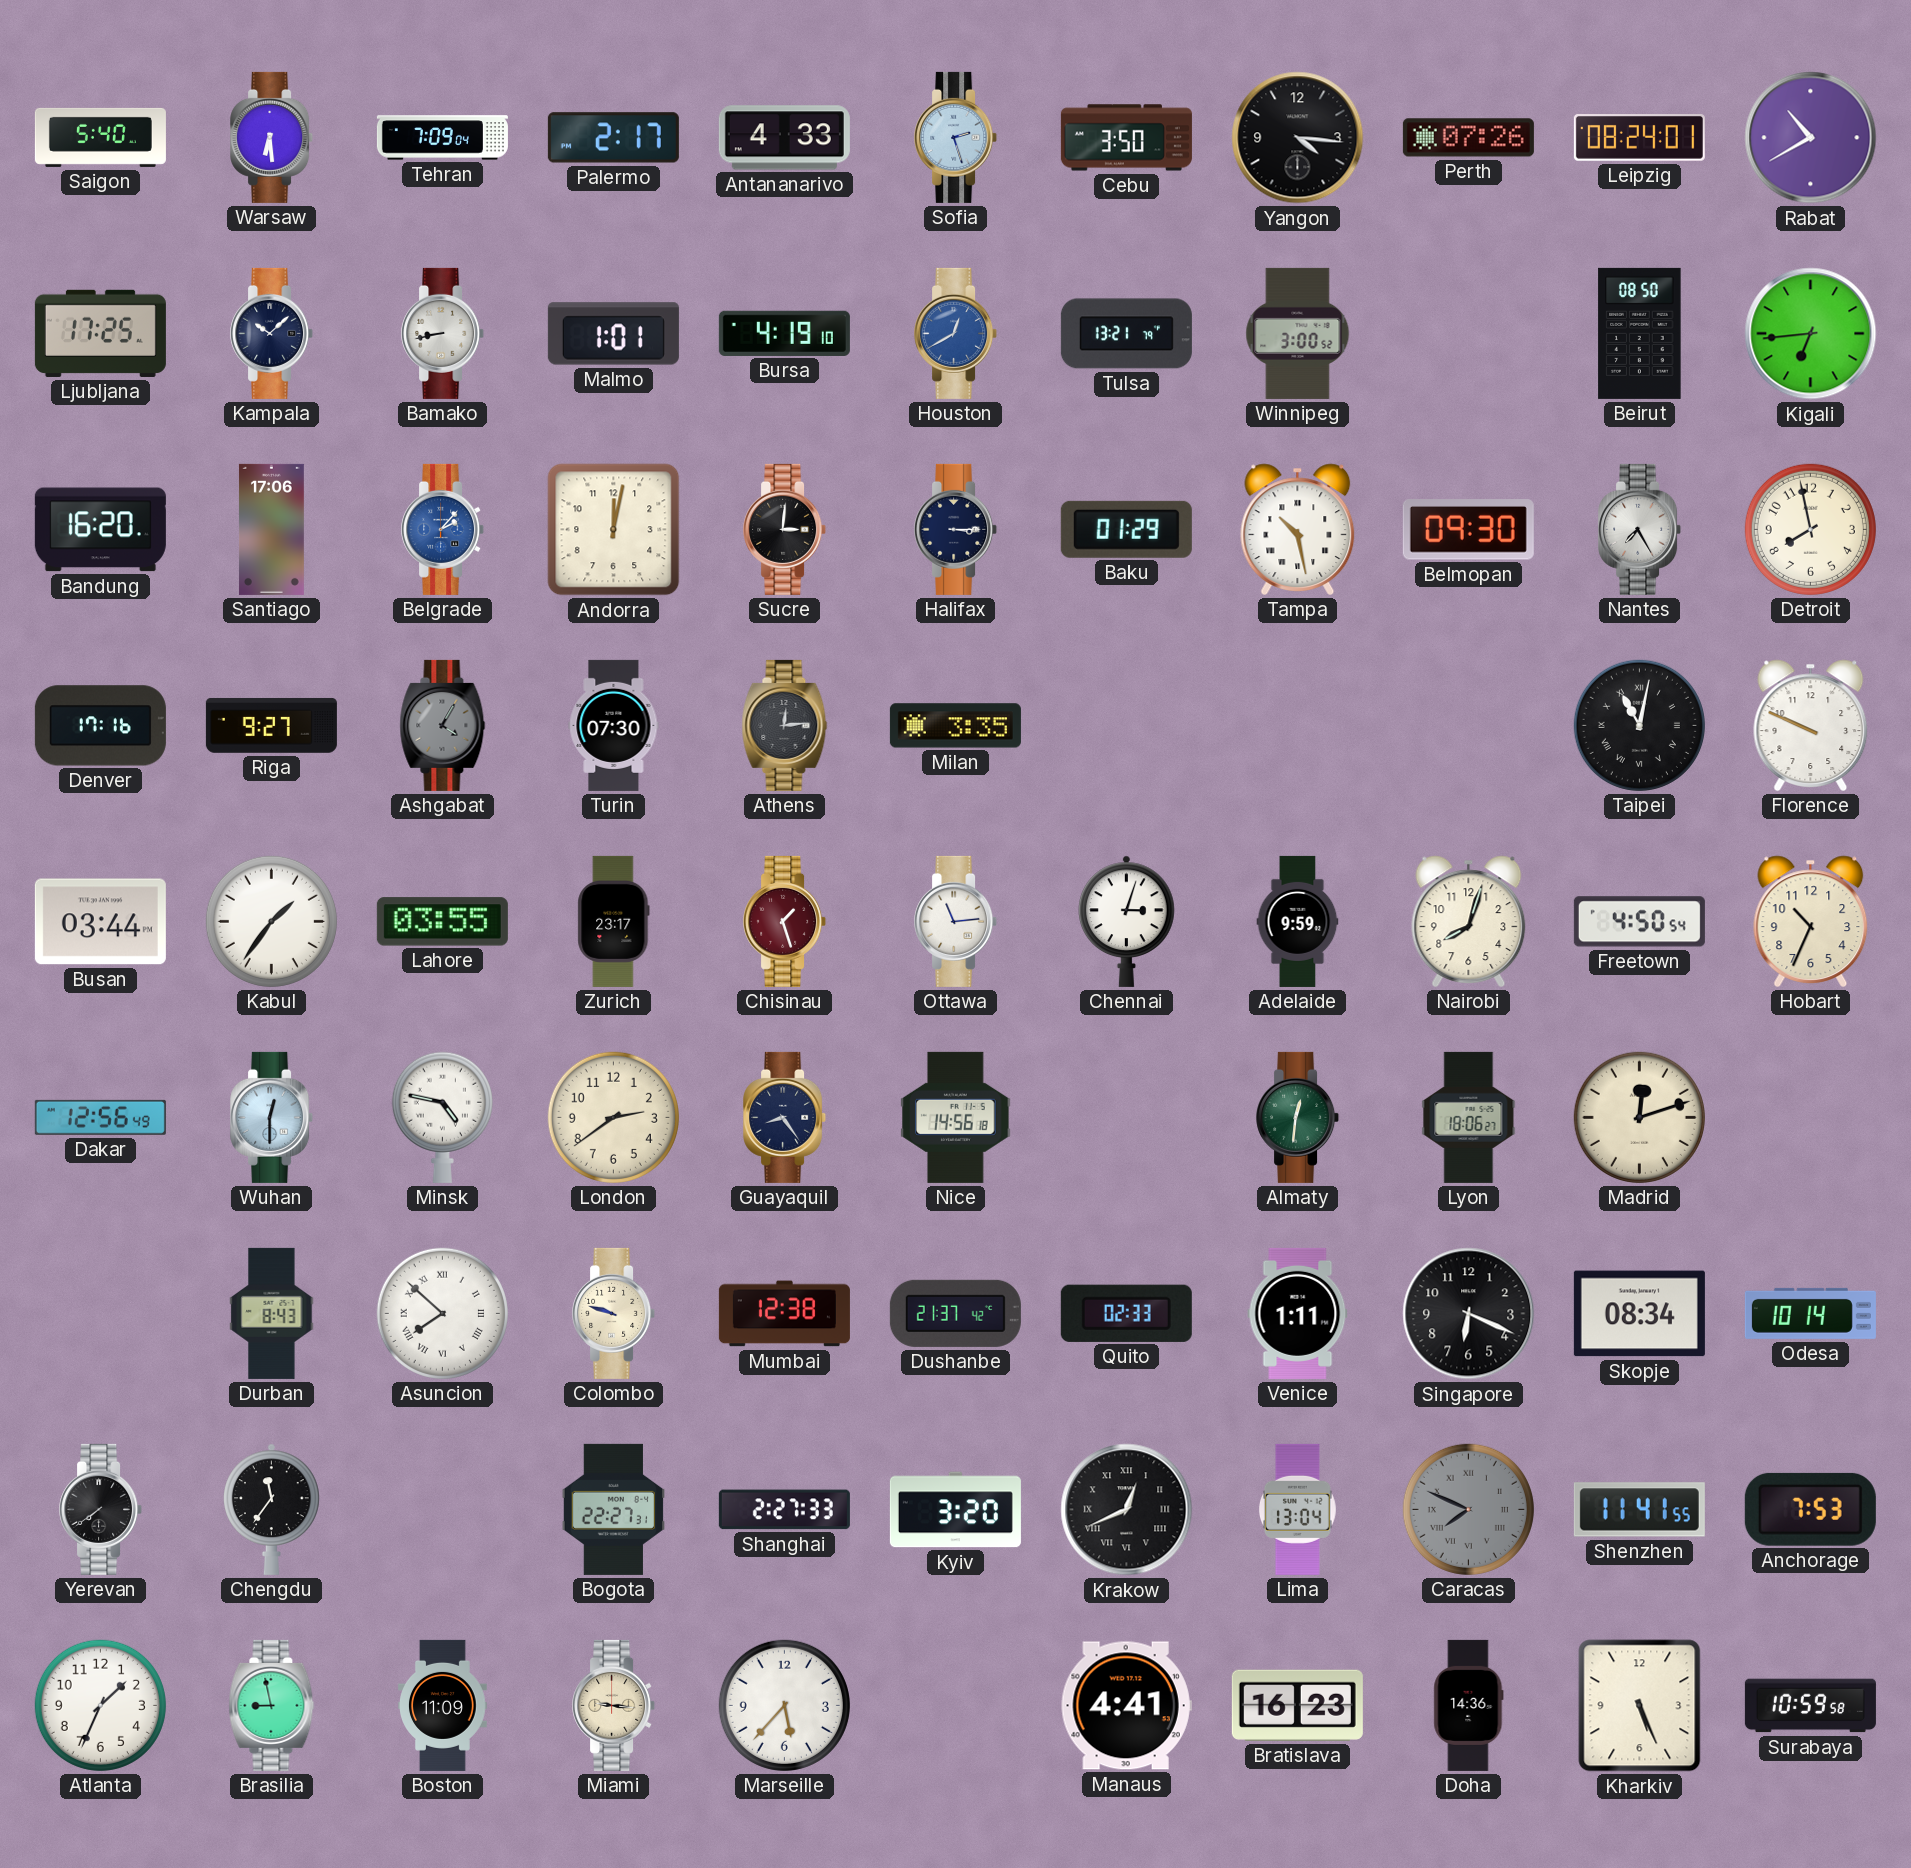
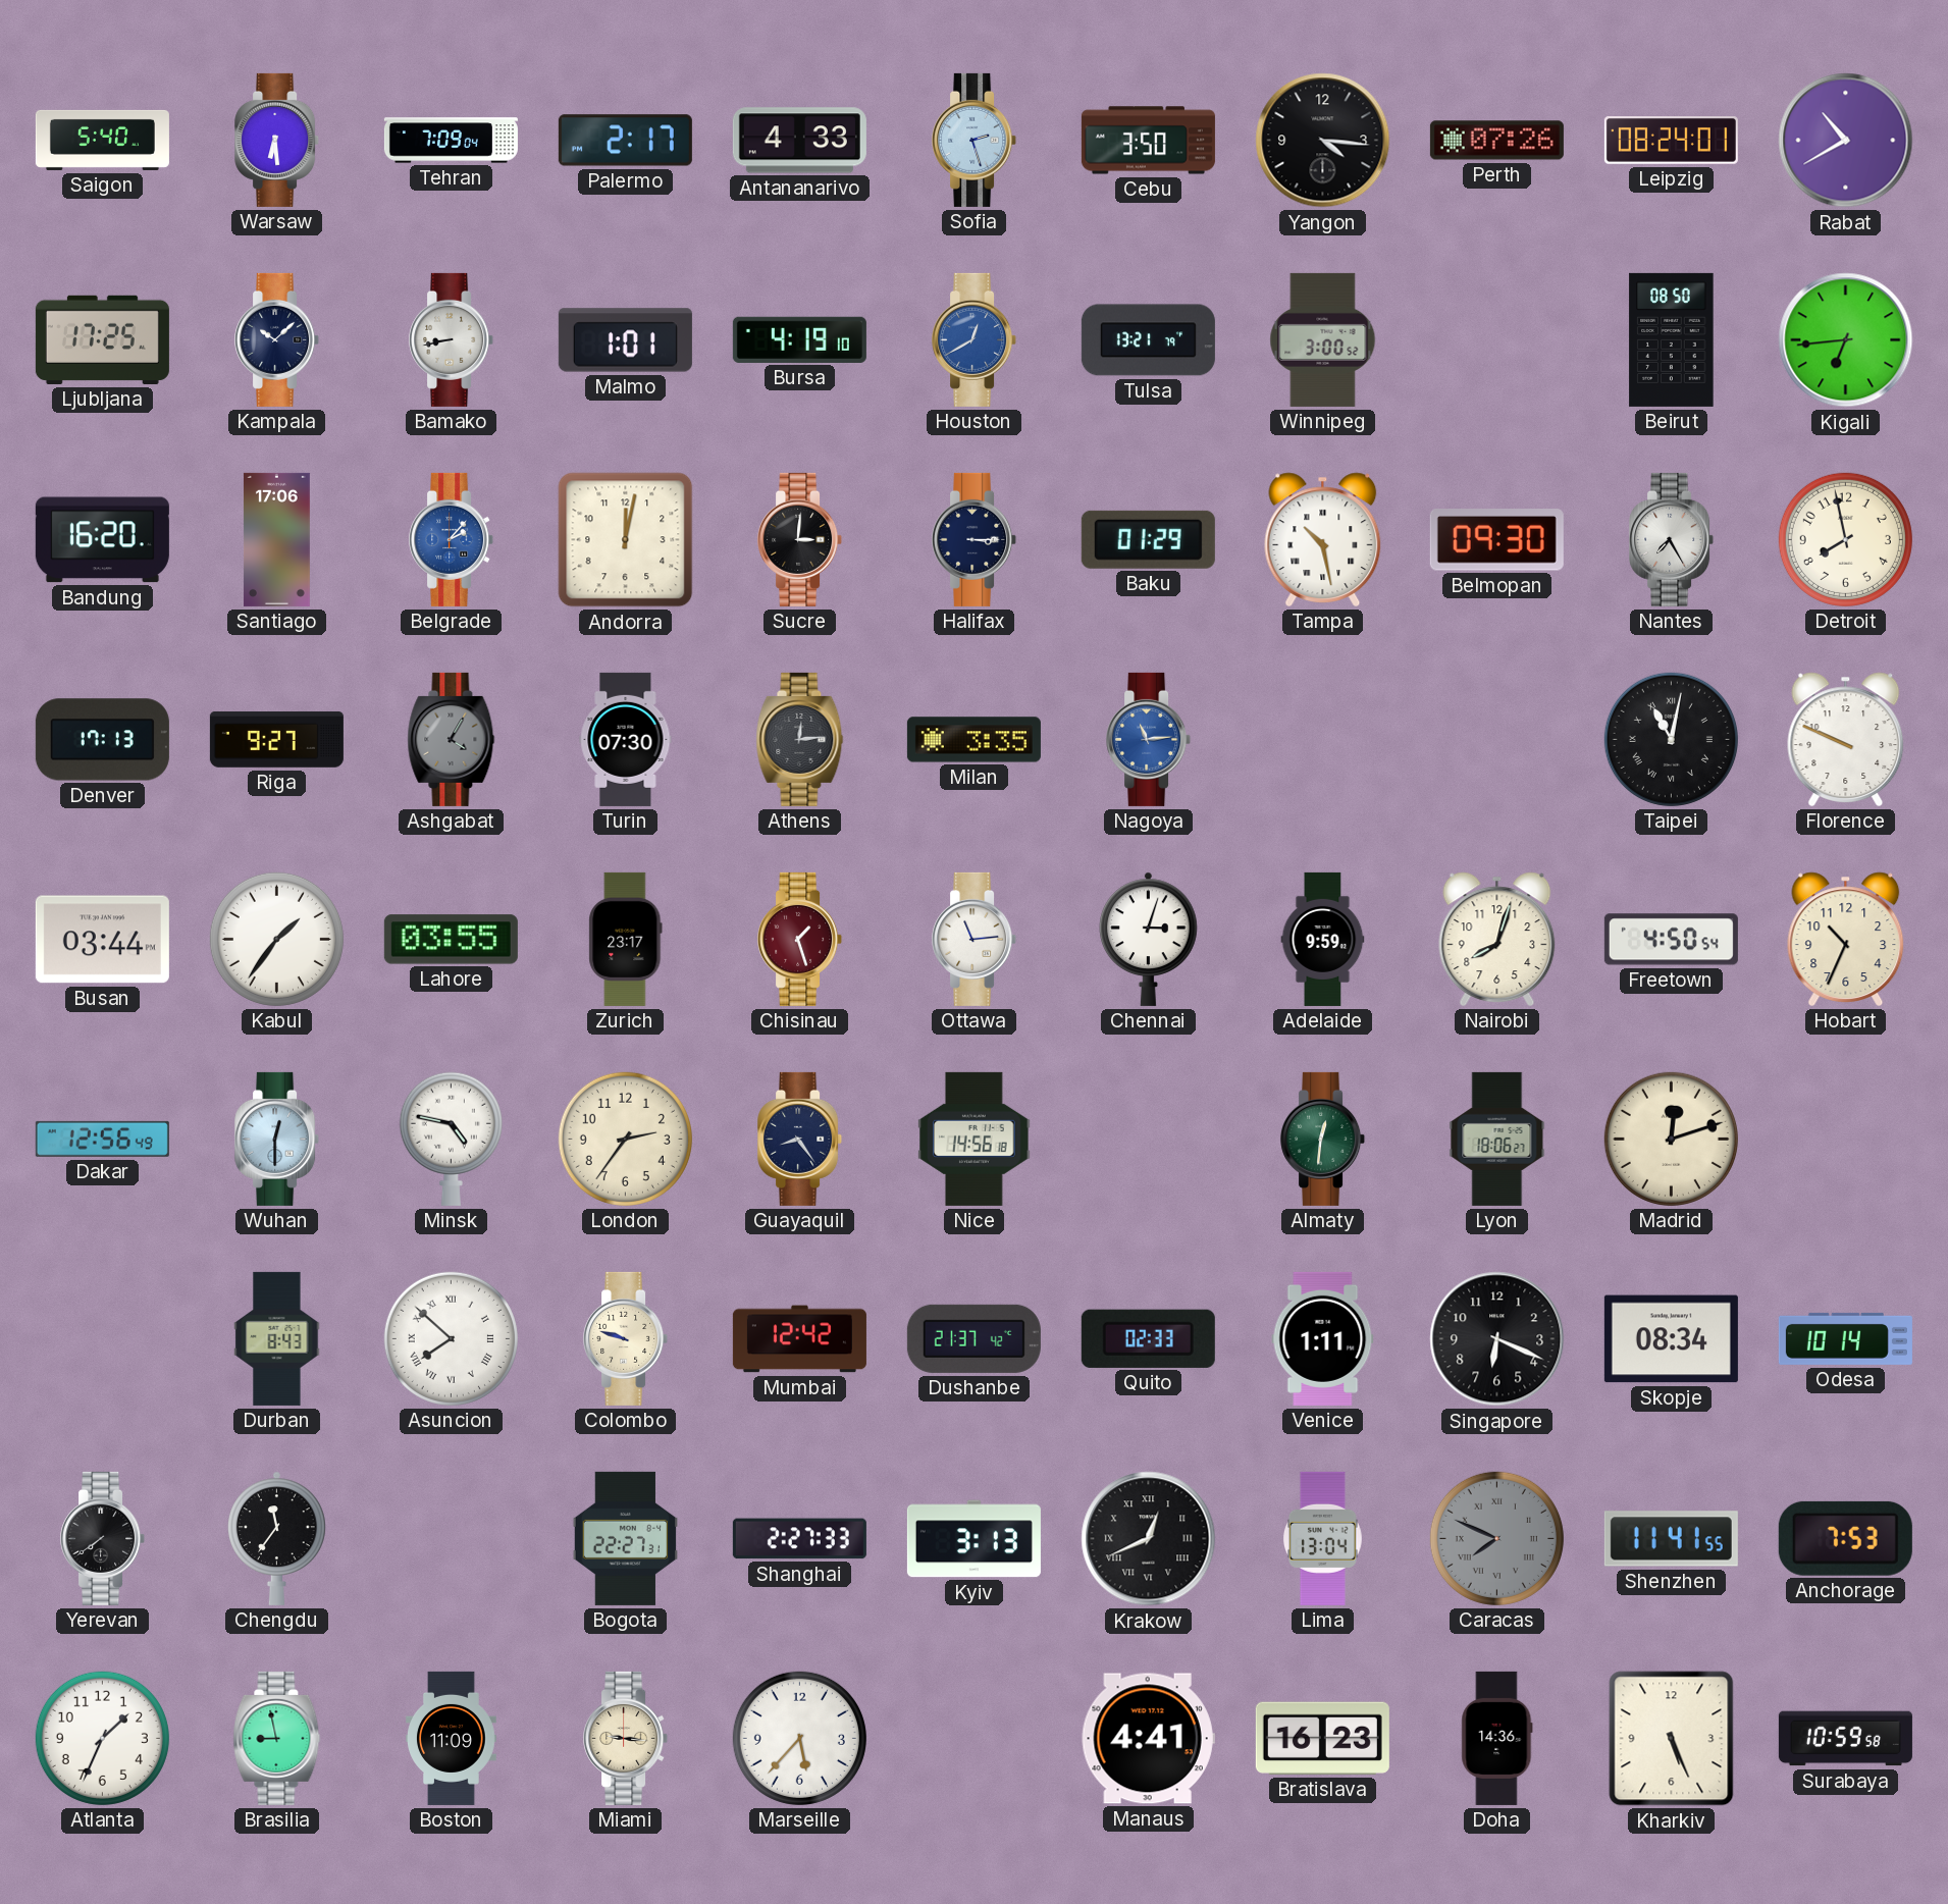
Denver: 17:16 -> 17:13
Nagoya: none -> 11:14
London: 2:39 -> 2:36
Mumbai: 12:38 -> 12:42
Kyiv: 3:20 -> 3:13
